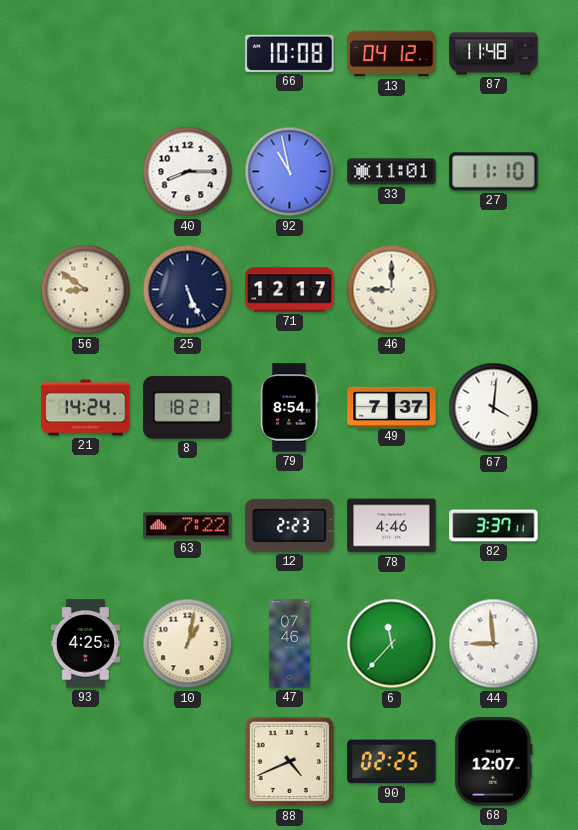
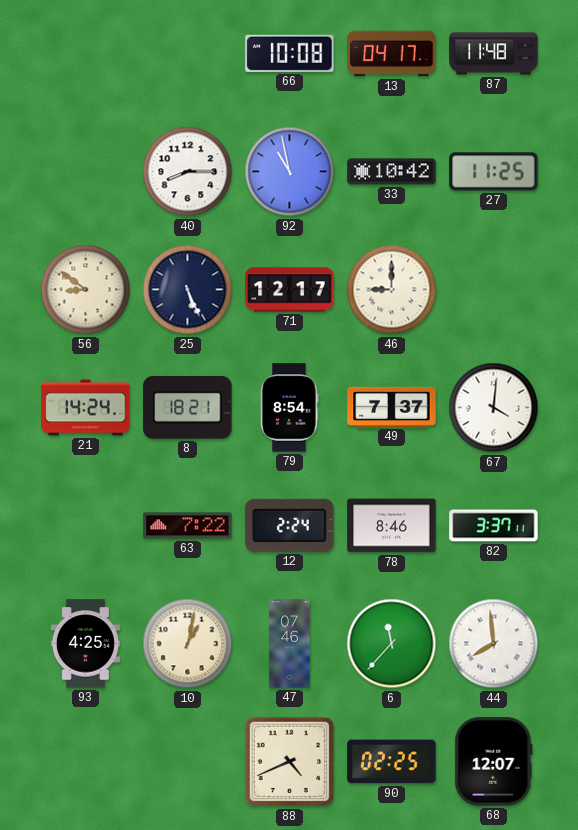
13: 04:12 -> 04:17
33: 11:01 -> 10:42
27: 11:10 -> 11:25
12: 2:23 -> 2:24
78: 4:46 -> 8:46
44: 8:59 -> 7:59
